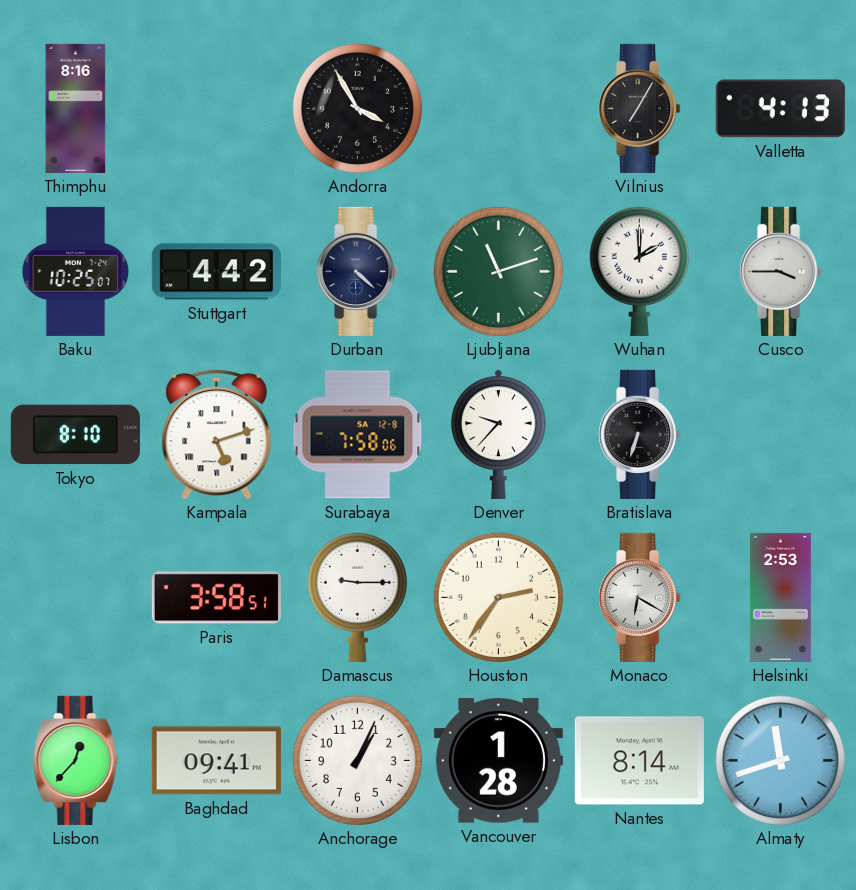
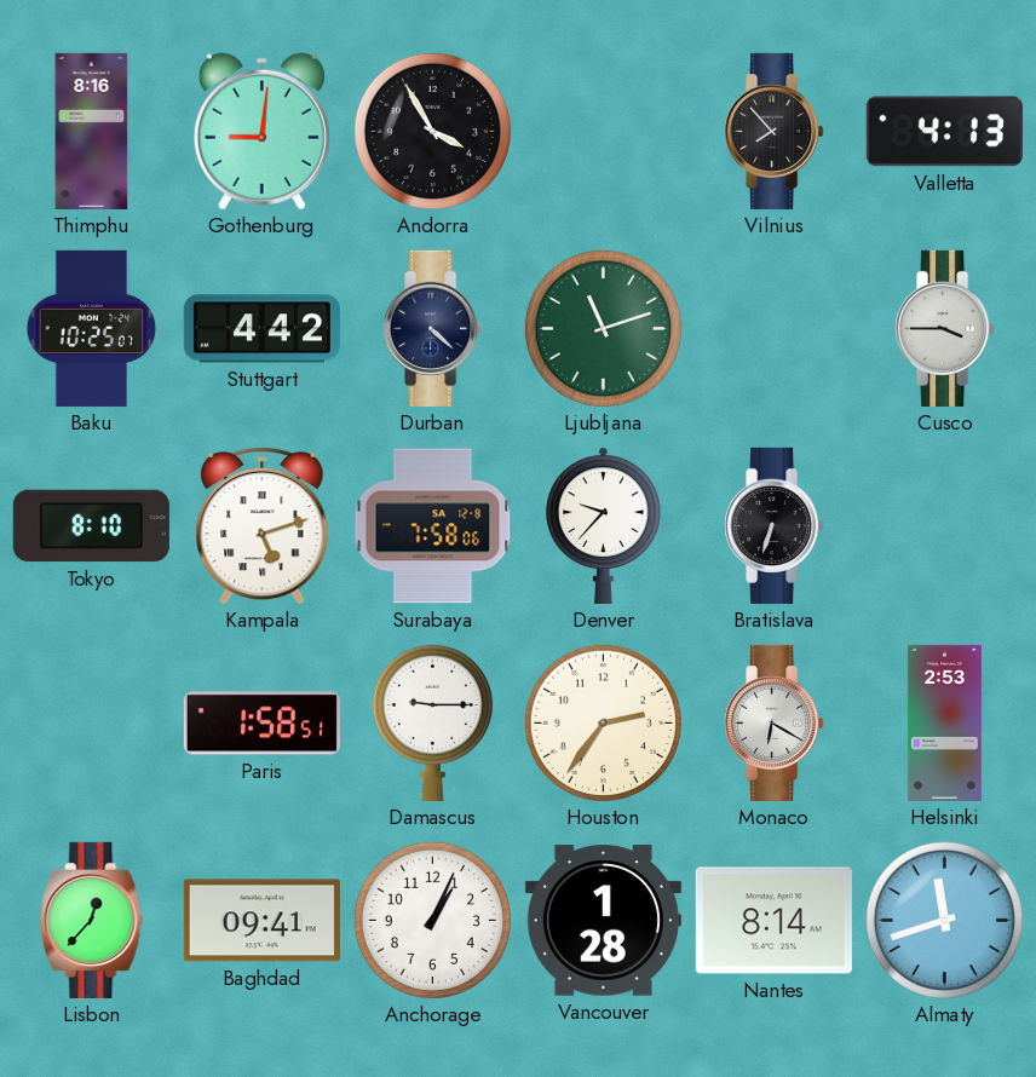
Gothenburg: none -> 9:01
Vilnius: 7:05 -> 7:53
Wuhan: 2:00 -> none
Paris: 3:58 -> 1:58
